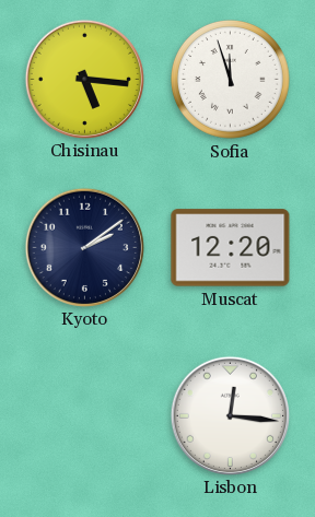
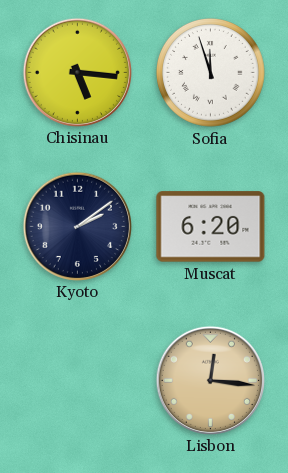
Muscat: 12:20 -> 6:20
Lisbon dial: white -> champagne
